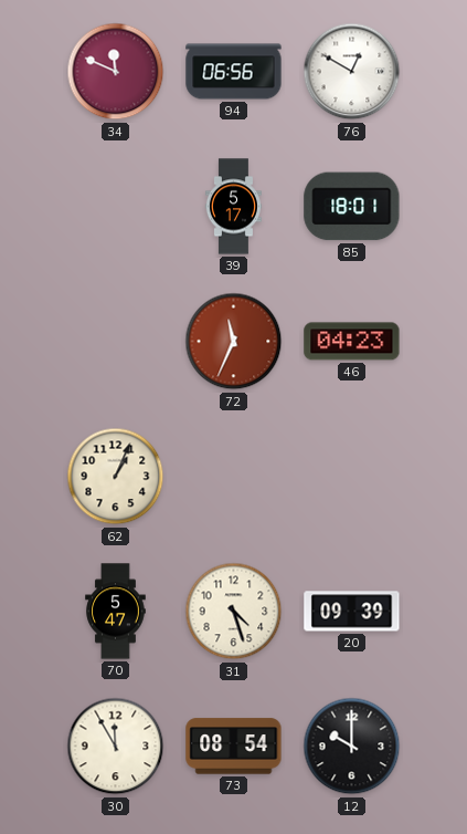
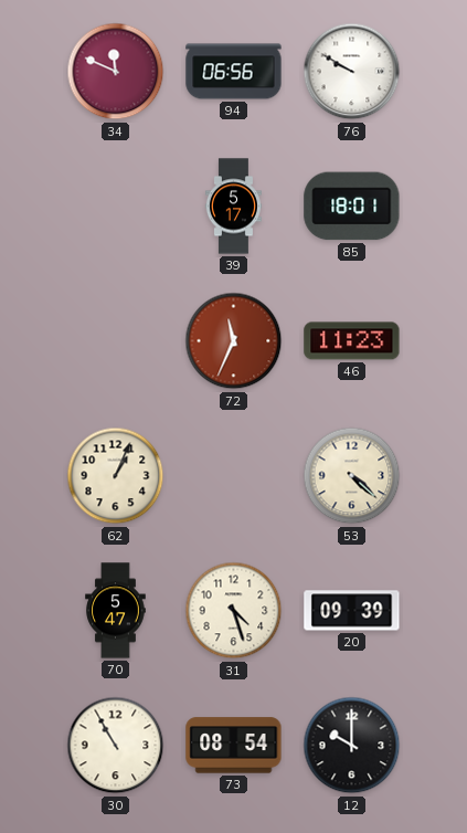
76: 12:50 -> 9:50
46: 04:23 -> 11:23
53: none -> 4:22
30: 11:55 -> 10:55
